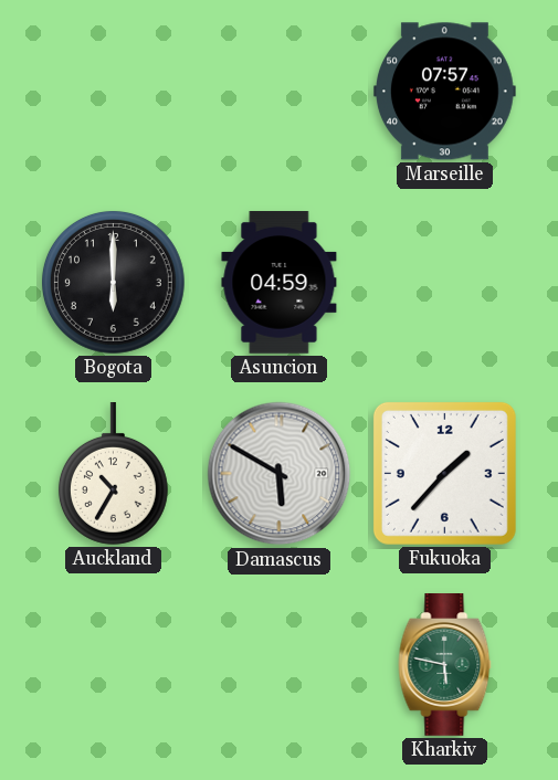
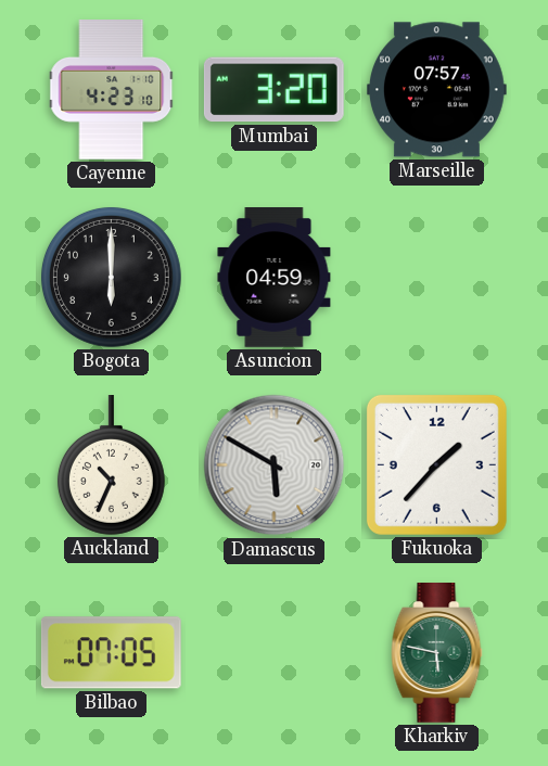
Cayenne: none -> 4:23
Mumbai: none -> 3:20
Auckland: 10:35 -> 10:34
Bilbao: none -> 07:05
